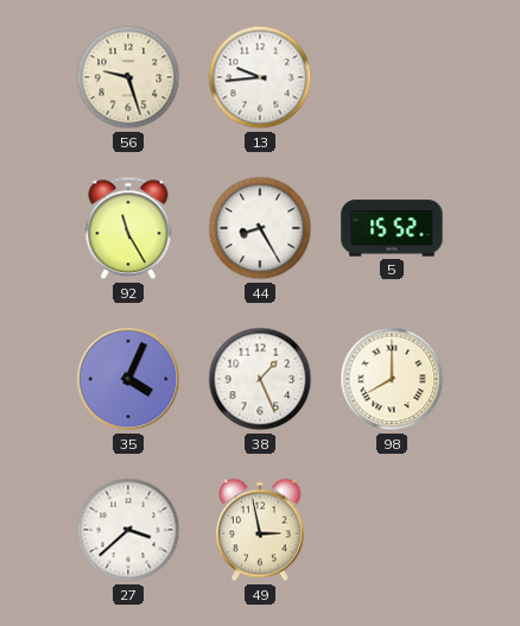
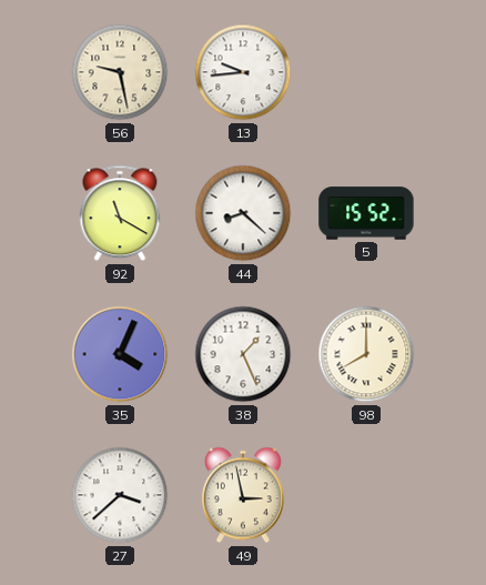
56: 9:27 -> 9:28
92: 11:25 -> 11:20
44: 8:25 -> 8:22
